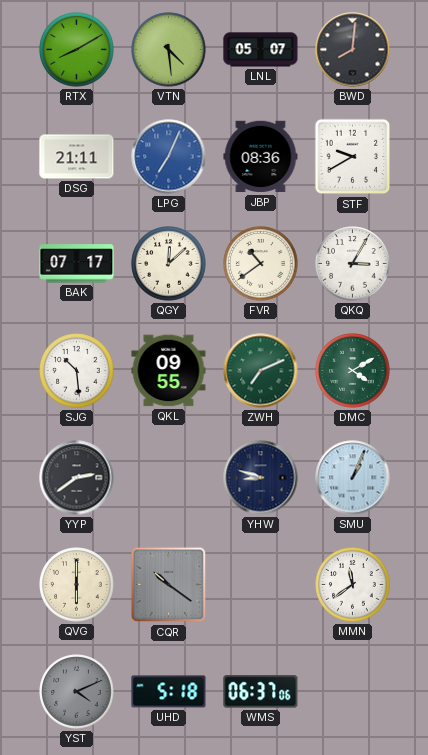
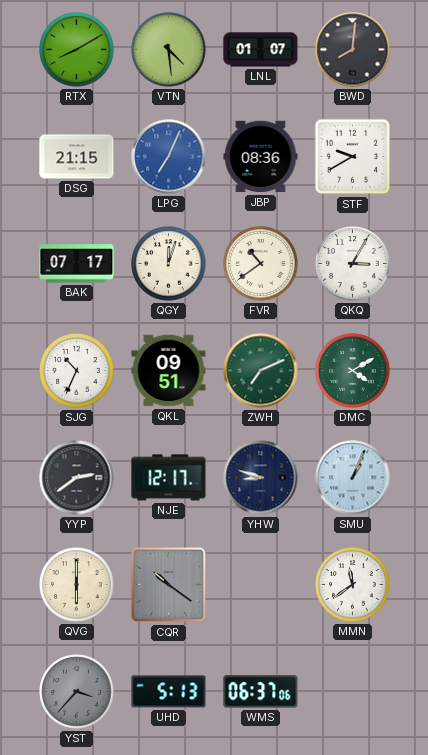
LNL: 05:07 -> 01:07
DSG: 21:11 -> 21:15
QGY: 12:08 -> 12:03
SJG: 10:29 -> 10:34
QKL: 09:55 -> 09:51
NJE: none -> 12:17
YST: 4:11 -> 3:37
UHD: 5:18 -> 5:13
